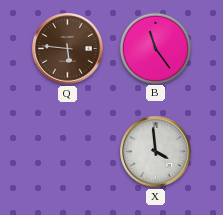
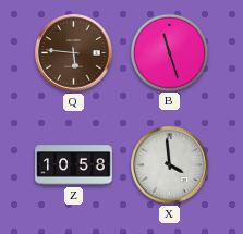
B: 11:24 -> 11:27
Z: none -> 10:58
